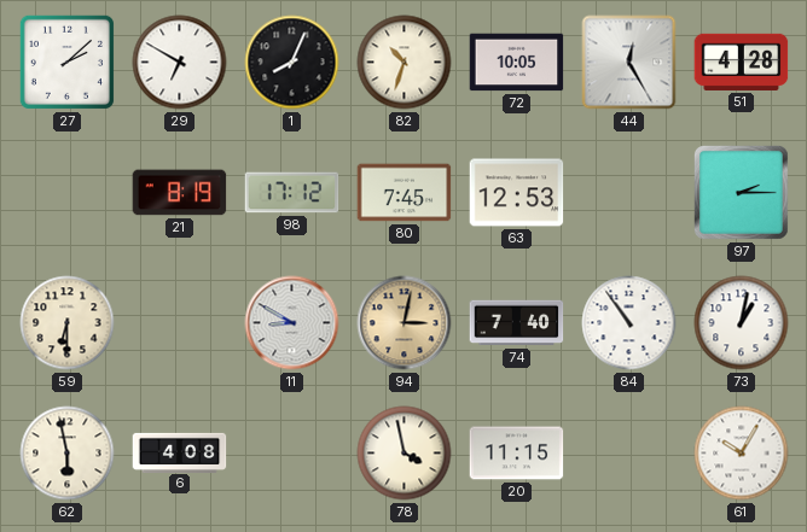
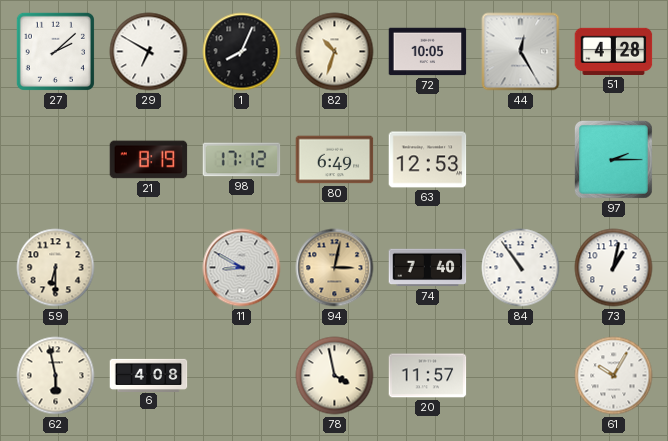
80: 7:45 -> 6:49
20: 11:15 -> 11:57
